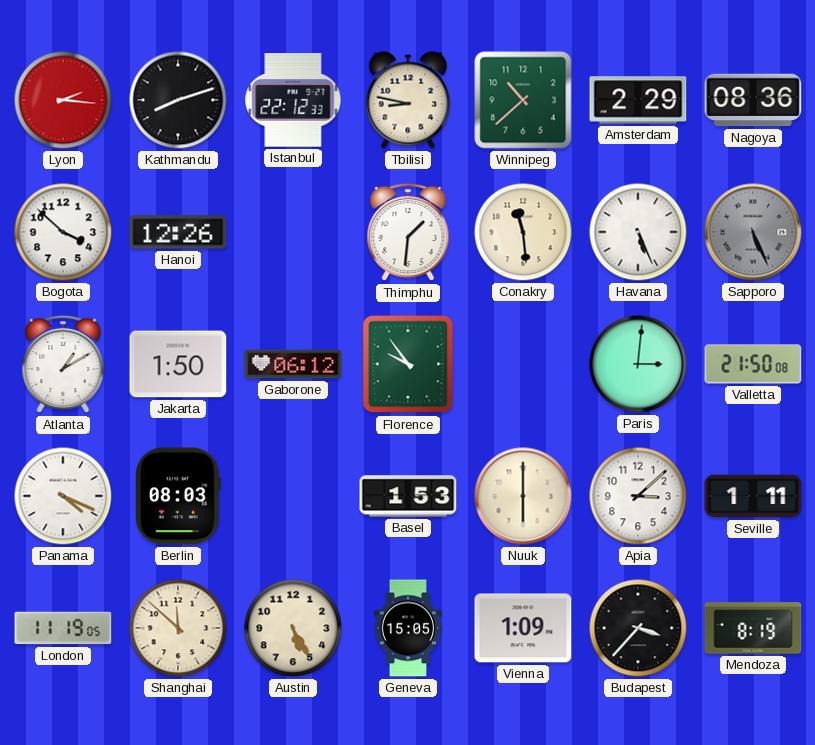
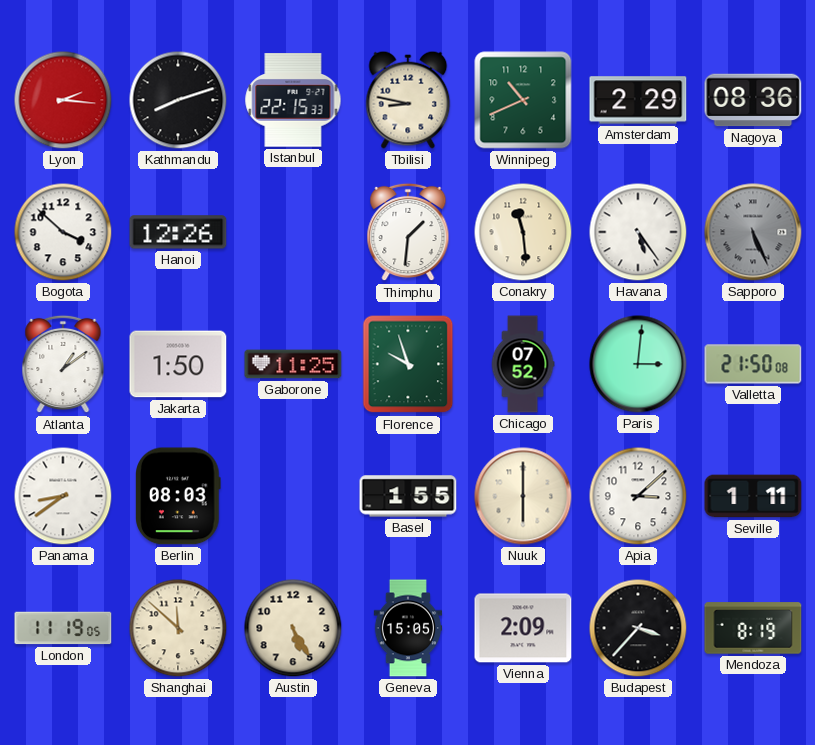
Istanbul: 22:12 -> 22:15
Winnipeg: 10:38 -> 10:41
Havana: 5:26 -> 5:24
Atlanta: 1:10 -> 1:09
Gaborone: 06:12 -> 11:25
Florence: 9:54 -> 9:57
Chicago: none -> 07:52
Panama: 4:19 -> 8:39
Basel: 1:53 -> 1:55
Vienna: 1:09 -> 2:09
